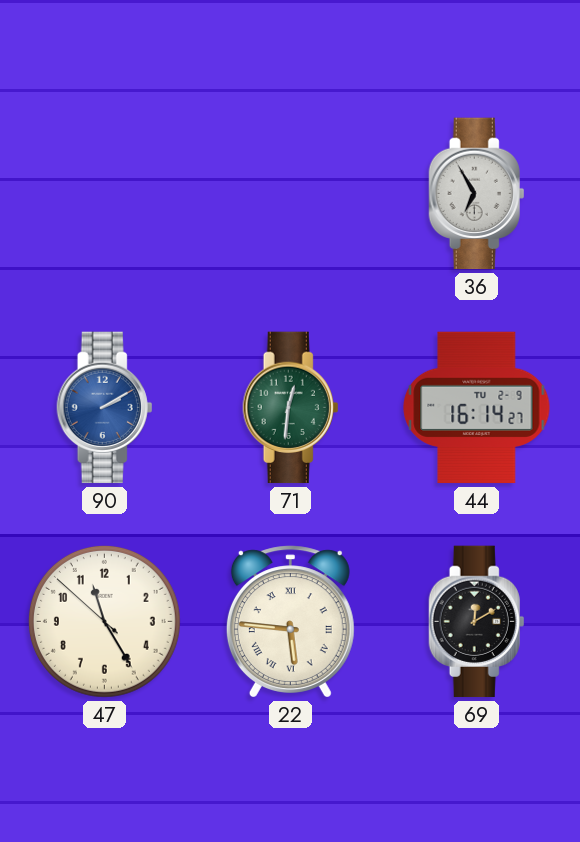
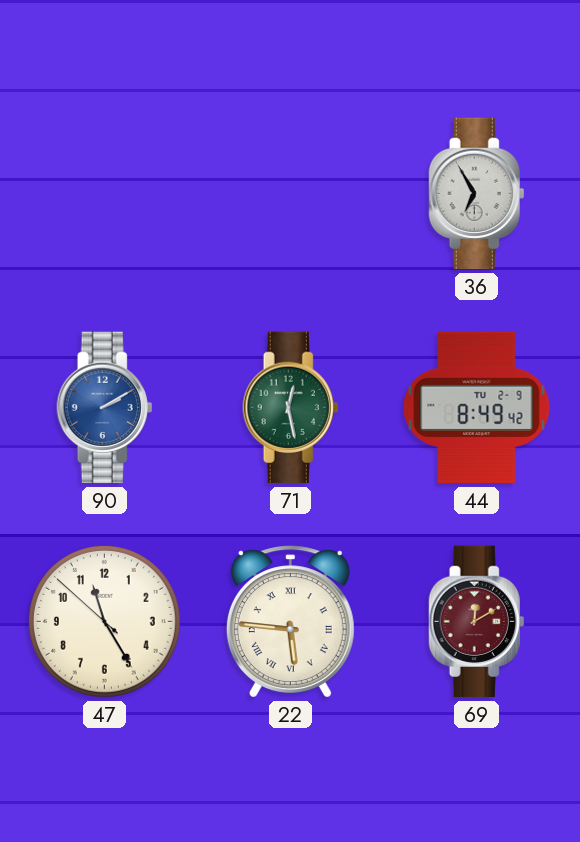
71: 12:31 -> 12:28
44: 16:14 -> 8:49
69 dial: black -> burgundy
